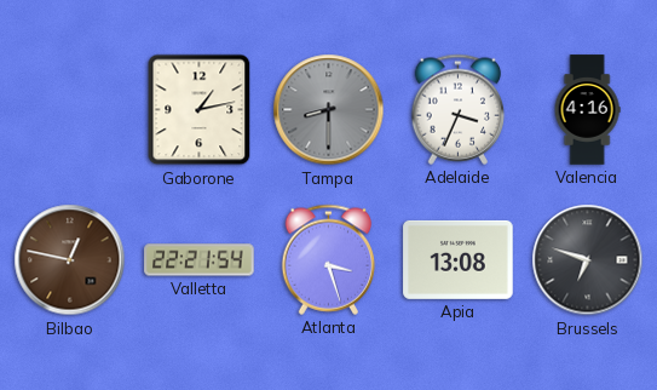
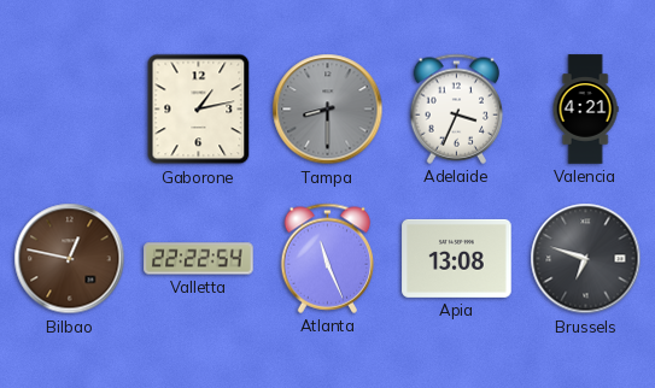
Valencia: 4:16 -> 4:21
Valletta: 22:21 -> 22:22
Atlanta: 3:27 -> 11:26
